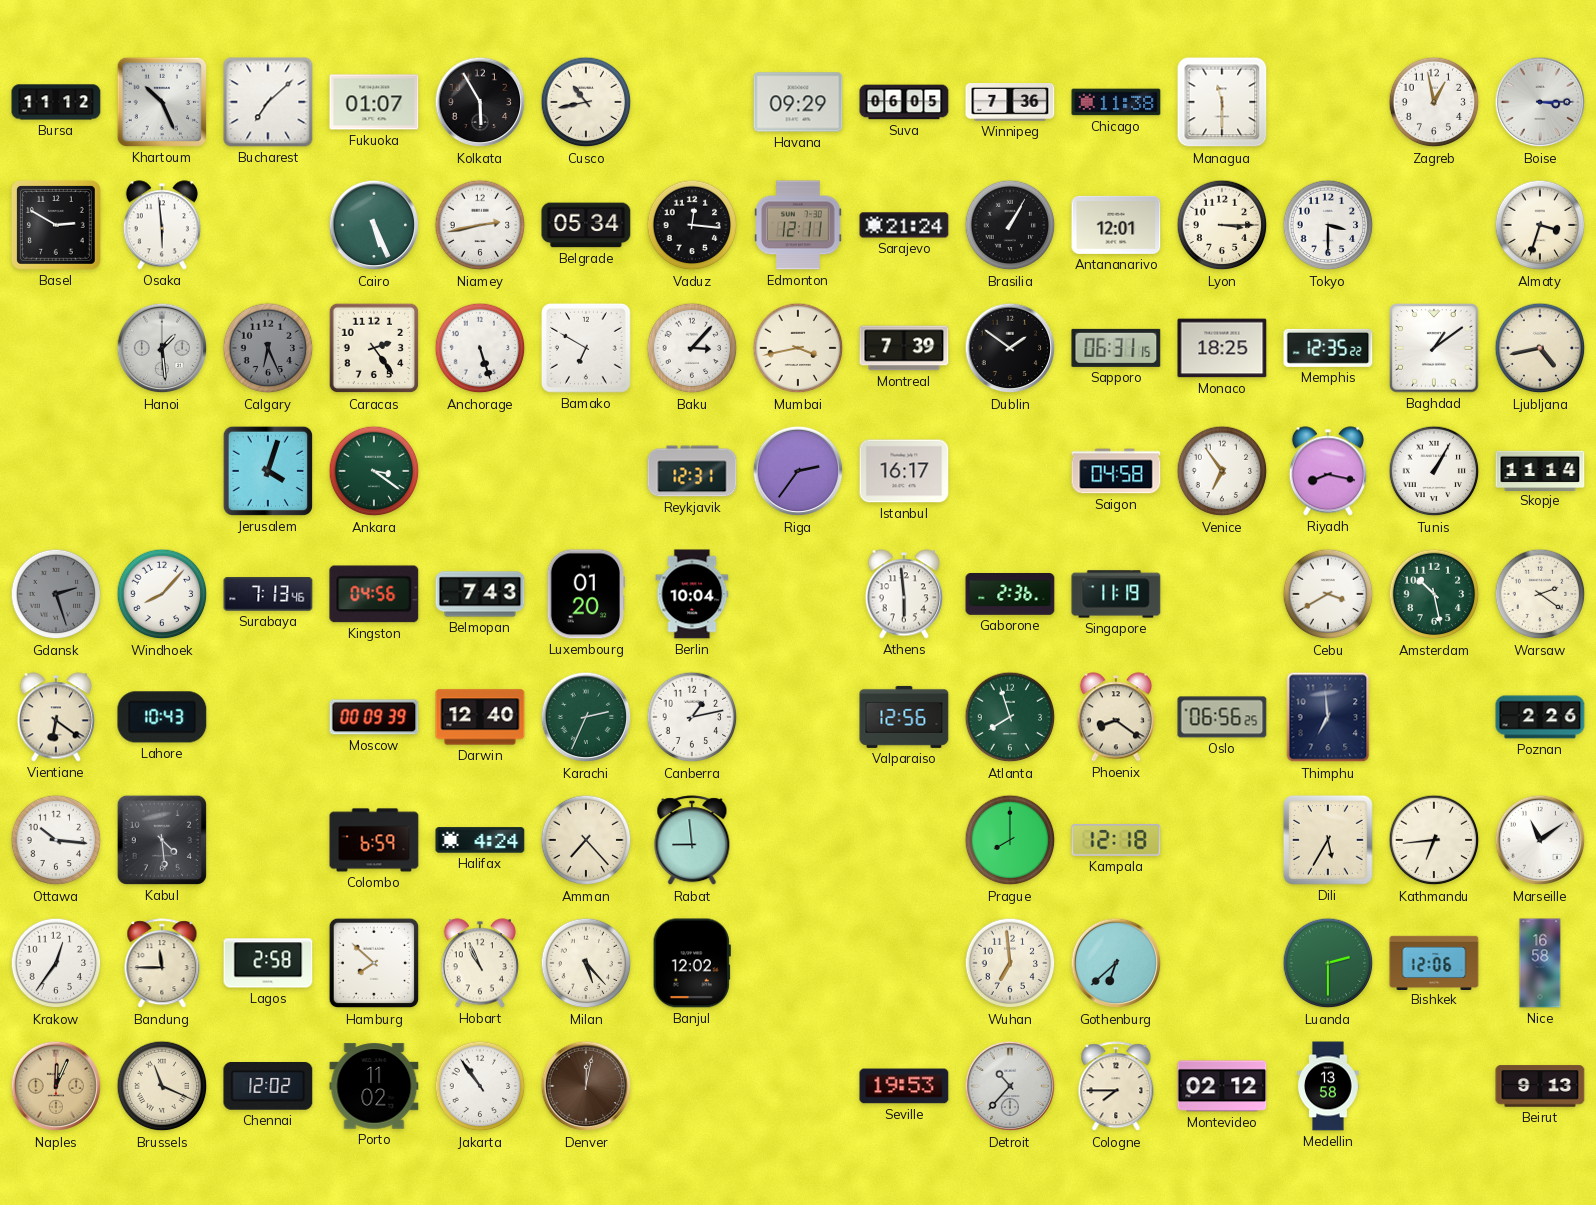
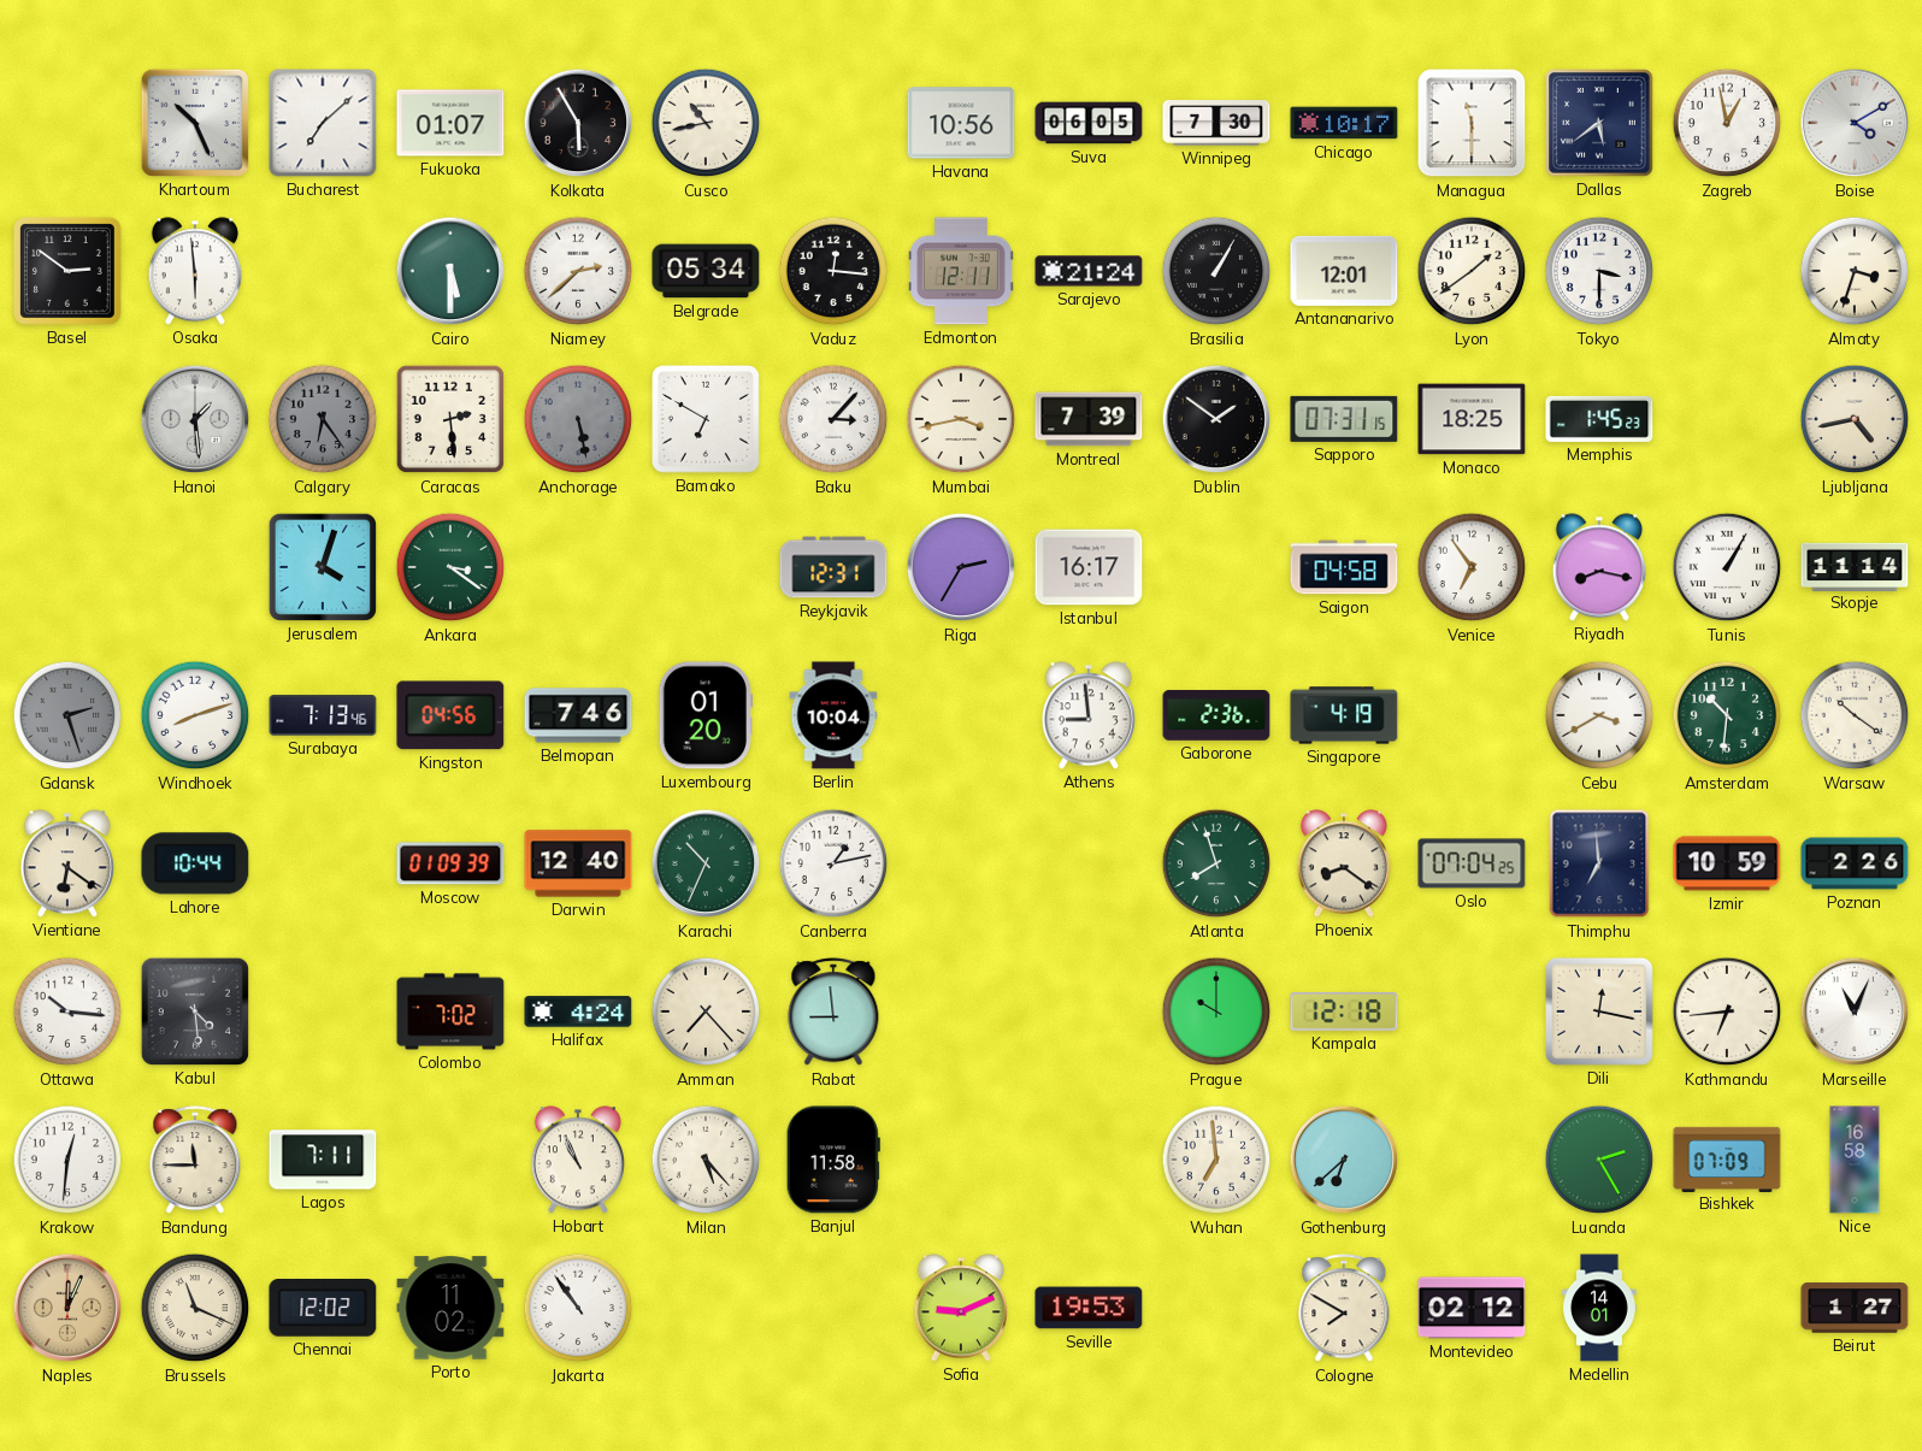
Bursa: 11:12 -> none
Havana: 09:29 -> 10:56
Winnipeg: 7:36 -> 7:30
Chicago: 11:38 -> 10:17
Dallas: none -> 5:39
Boise: 3:15 -> 4:10
Basel: 2:50 -> 2:51
Cairo: 5:26 -> 5:30
Niamey: 2:43 -> 2:38
Lyon: 3:15 -> 1:39
Calgary: 6:26 -> 6:24
Caracas: 2:24 -> 2:29
Anchorage: 5:27 -> 5:28
Anchorage dial: white -> grey
Sapporo: 06:31 -> 07:31
Memphis: 12:35 -> 1:45
Baghdad: 1:09 -> none
Riga: 2:36 -> 2:35
Windhoek: 8:07 -> 8:12
Belmopan: 7:43 -> 7:46
Athens: 5:59 -> 8:59
Singapore: 11:19 -> 4:19
Amsterdam: 10:28 -> 10:31
Warsaw: 2:21 -> 10:21
Lahore: 10:43 -> 10:44
Moscow: 00:09 -> 01:09
Karachi: 2:34 -> 10:34
Valparaiso: 12:56 -> none
Oslo: 06:56 -> 07:04
Izmir: none -> 10:59
Colombo: 6:59 -> 7:02
Prague: 8:00 -> 10:00
Dili: 5:35 -> 12:17
Marseille: 11:09 -> 11:04
Krakow: 12:36 -> 12:31
Lagos: 2:58 -> 7:11
Hamburg: 7:52 -> none
Banjul: 12:02 -> 11:58
Luanda: 2:30 -> 2:25
Bishkek: 12:06 -> 07:09
Denver: 12:02 -> none
Sofia: none -> 9:11
Detroit: 10:37 -> none
Cologne: 7:45 -> 7:50
Medellin: 13:58 -> 14:01
Beirut: 9:13 -> 1:27
